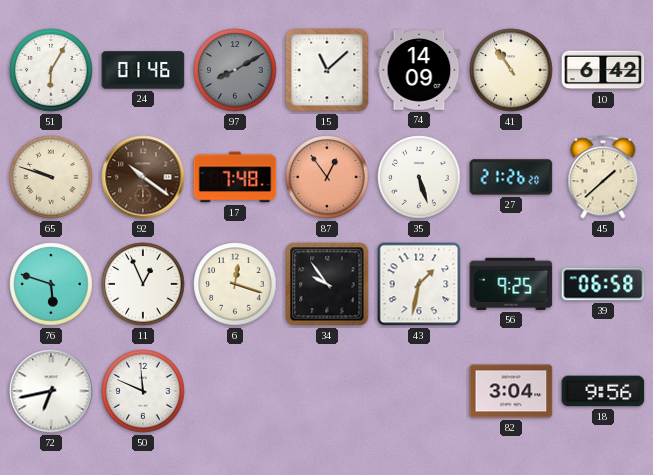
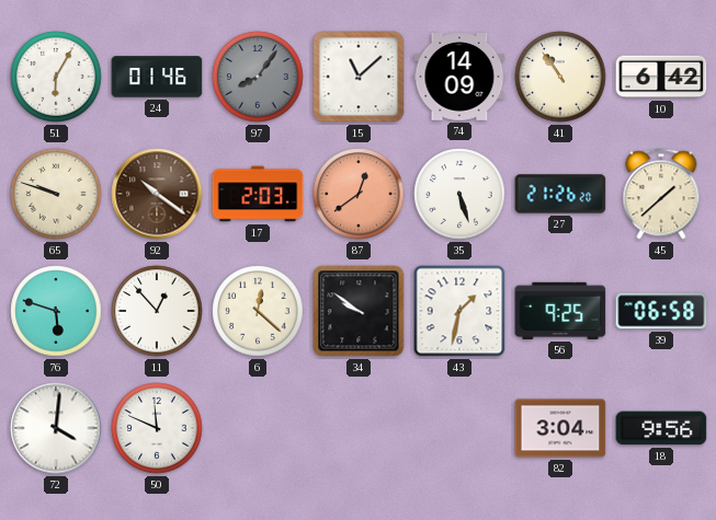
97: 8:10 -> 8:06
17: 7:48 -> 2:03
87: 12:54 -> 12:39
11: 12:56 -> 12:53
6: 12:18 -> 12:22
34: 9:54 -> 9:51
72: 6:43 -> 4:01
